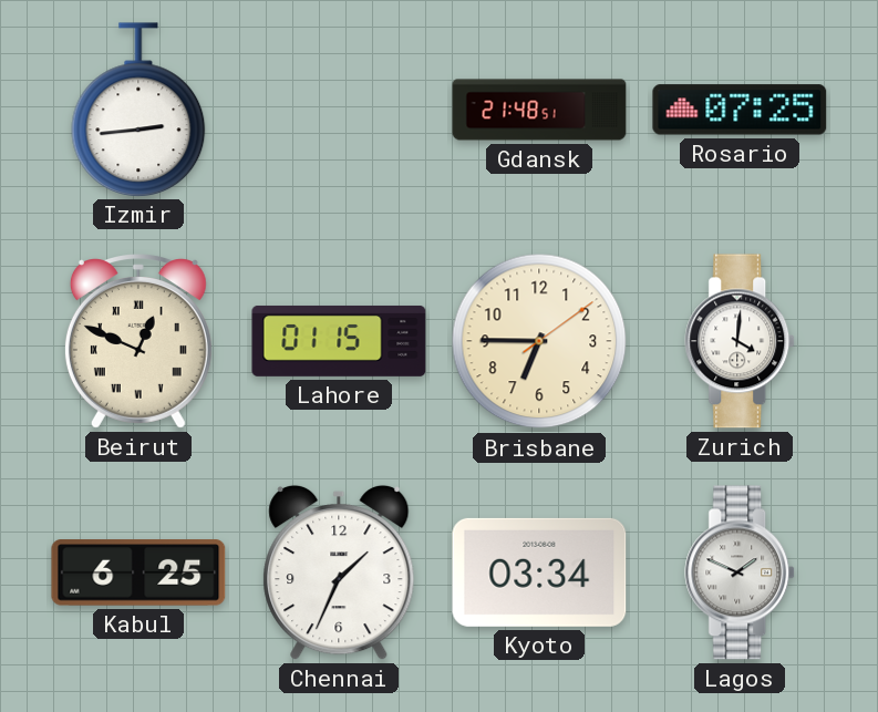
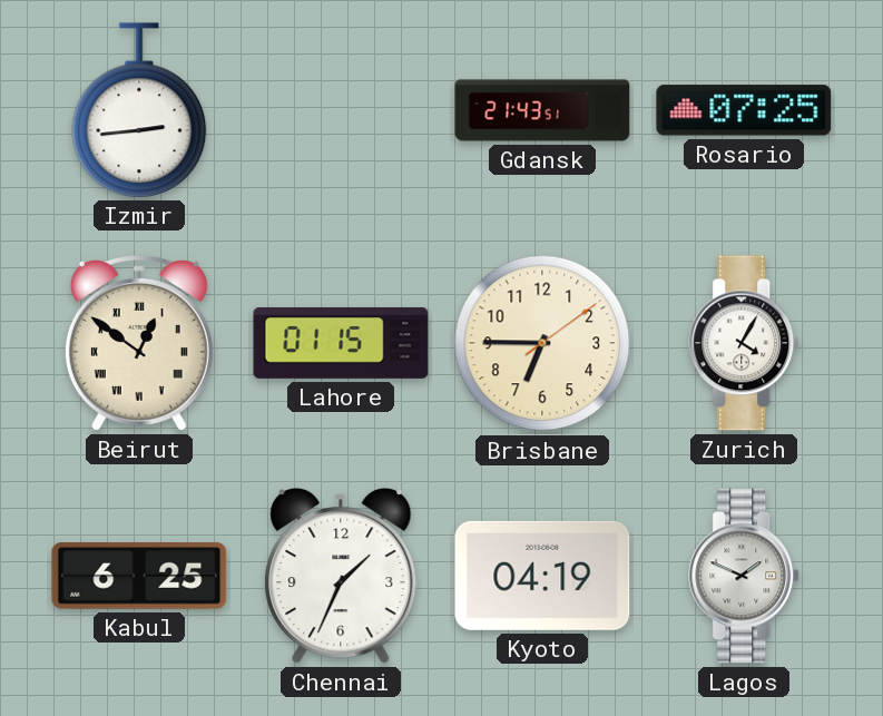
Gdansk: 21:48 -> 21:43
Beirut: 12:49 -> 12:51
Zurich: 4:01 -> 4:05
Kyoto: 03:34 -> 04:19
